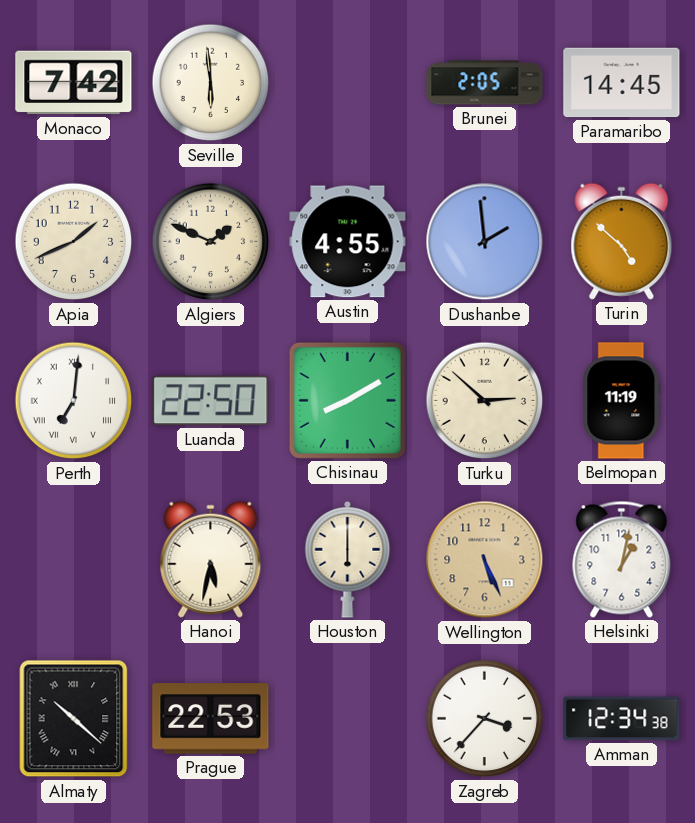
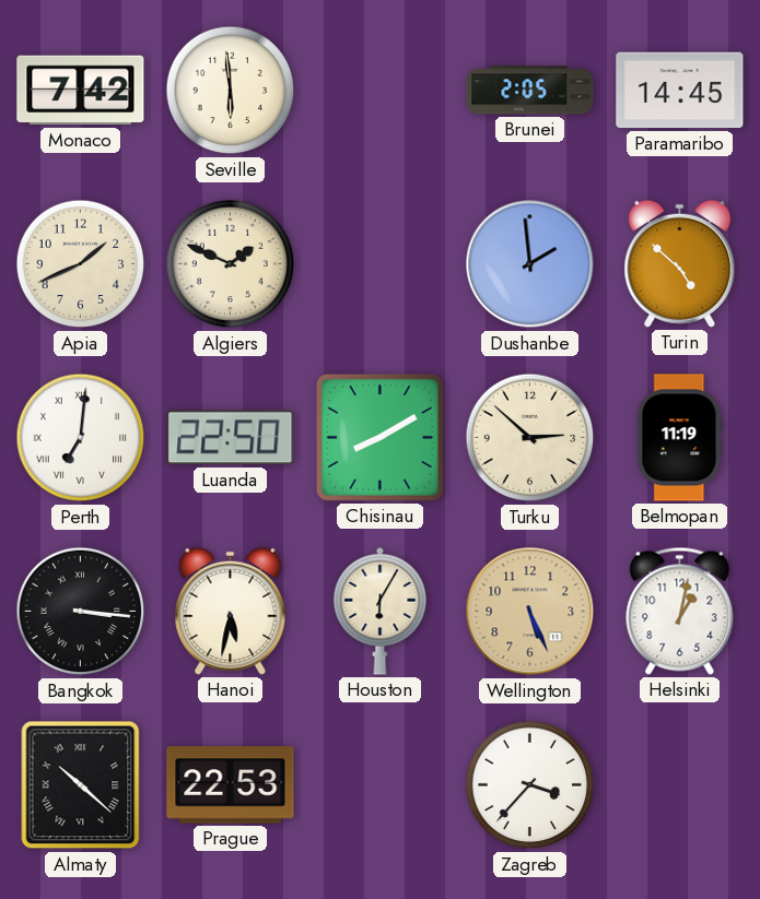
Austin: 4:55 -> none
Bangkok: none -> 3:16
Houston: 6:00 -> 6:05
Amman: 12:34 -> none
